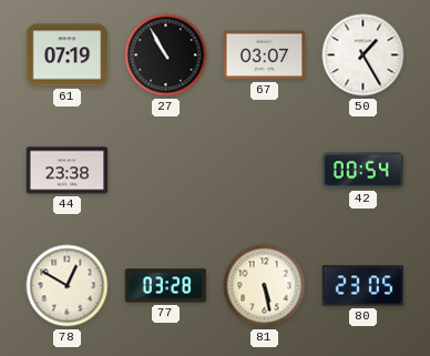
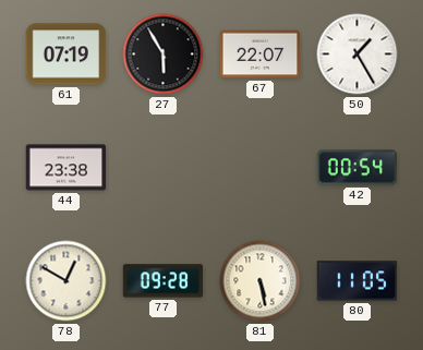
27: 10:55 -> 5:55
67: 03:07 -> 22:07
77: 03:28 -> 09:28
80: 23:05 -> 11:05
